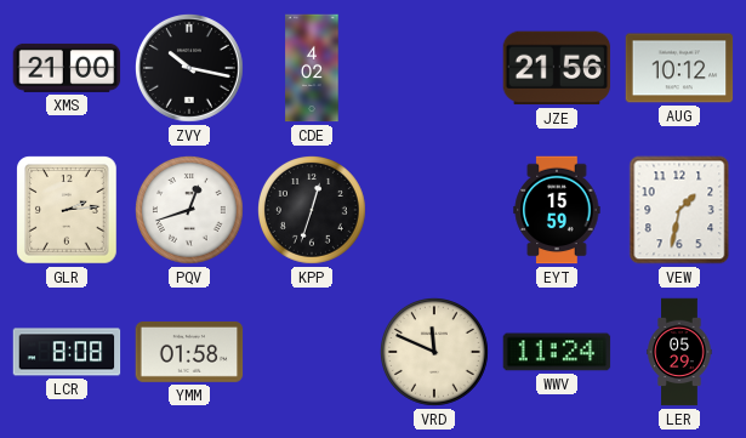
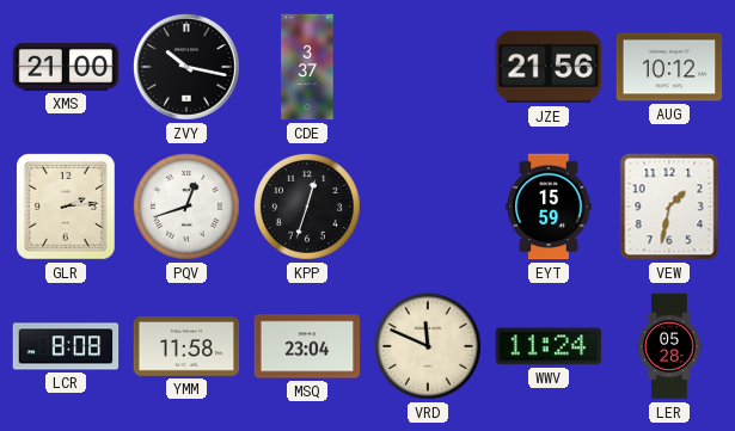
CDE: 4:02 -> 3:37
YMM: 01:58 -> 11:58
MSQ: none -> 23:04
LER: 05:29 -> 05:28
